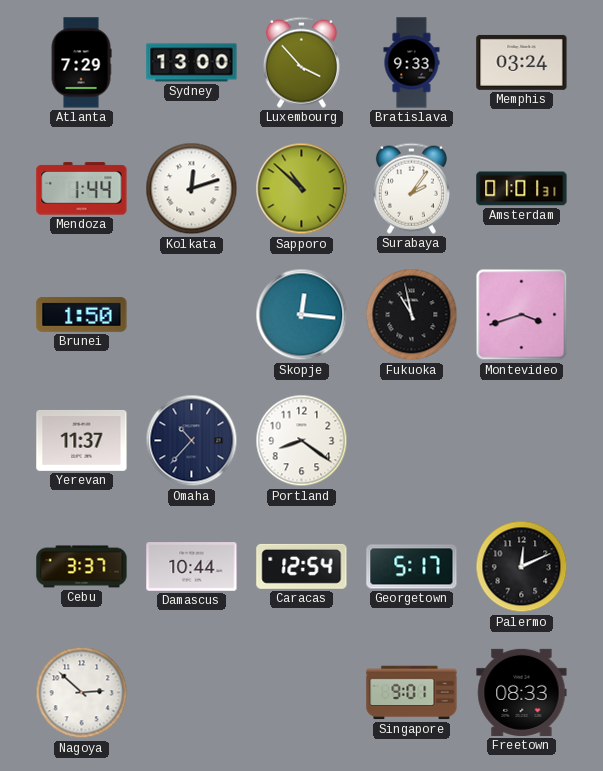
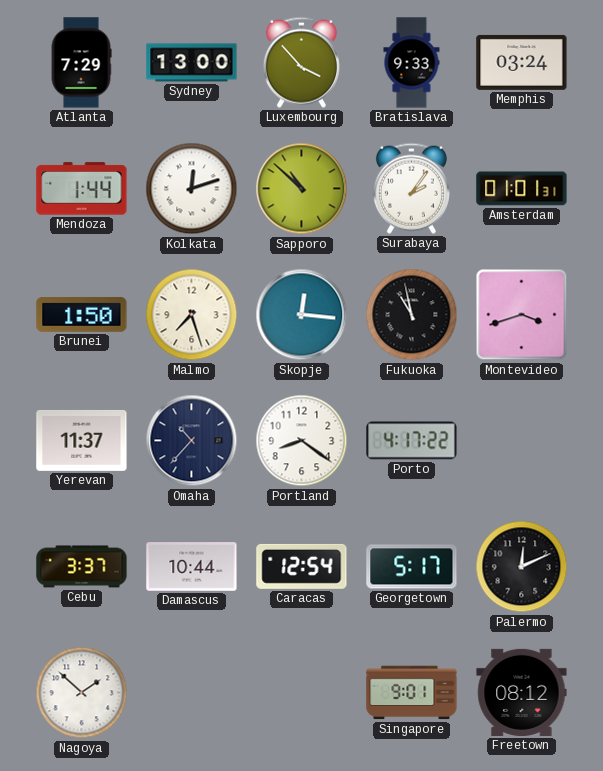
Malmo: none -> 7:27
Porto: none -> 4:17
Nagoya: 2:52 -> 1:52
Freetown: 08:33 -> 08:12
